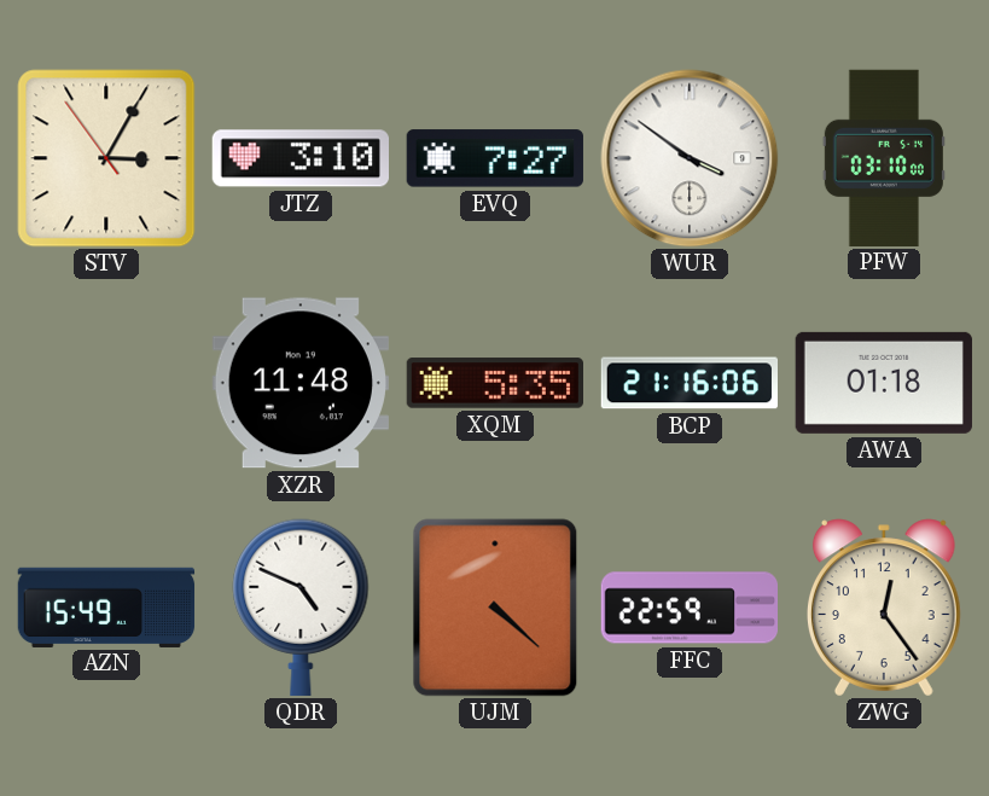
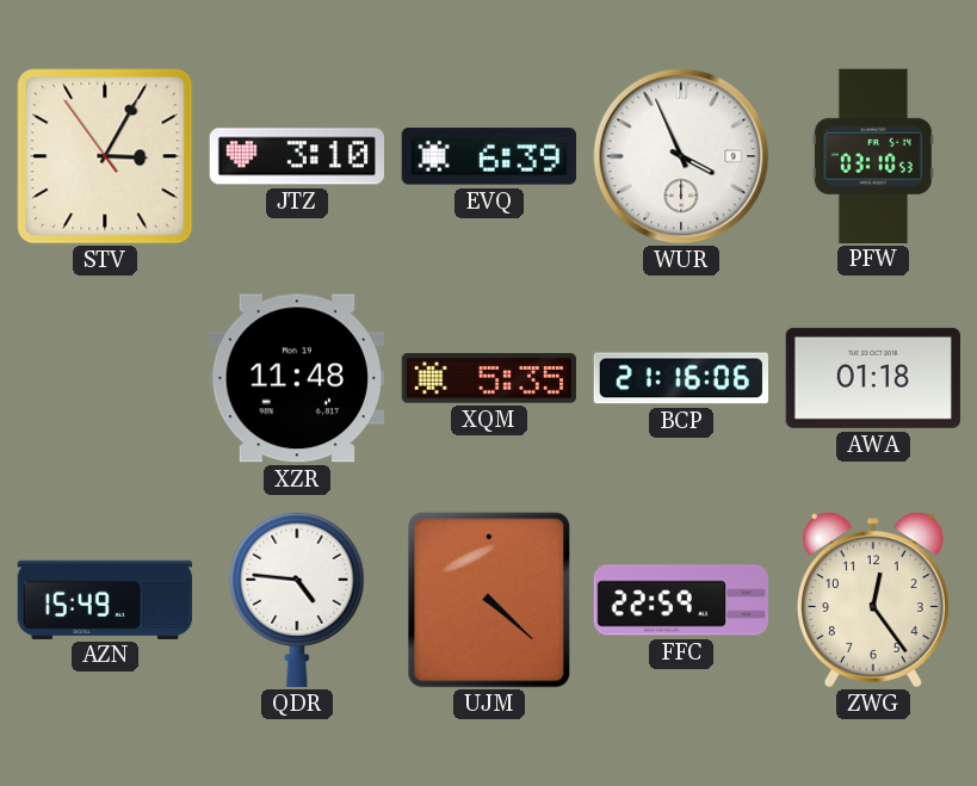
EVQ: 7:27 -> 6:39
WUR: 3:51 -> 3:56
PFW: 03:10:00 -> 03:10:53
QDR: 4:49 -> 4:46
